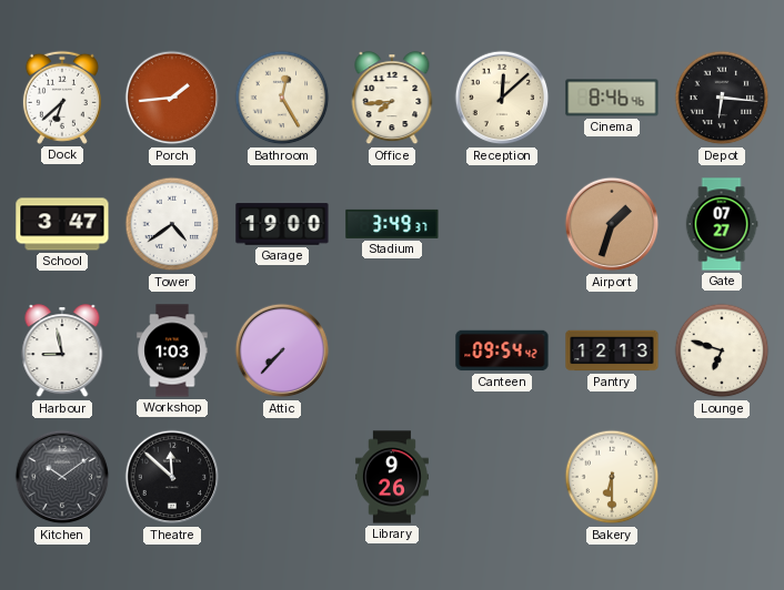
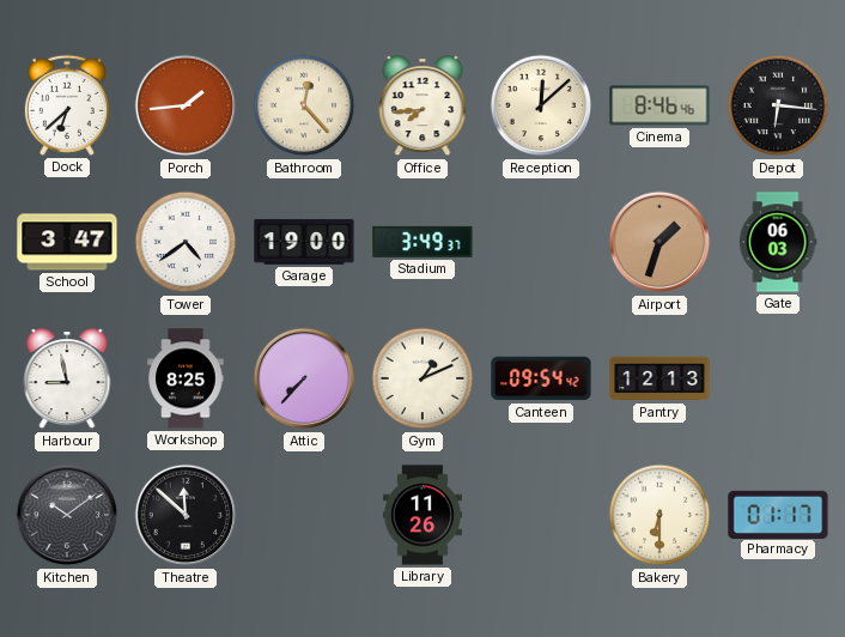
Bathroom: 12:25 -> 12:23
Gate: 07:27 -> 06:03
Workshop: 1:03 -> 8:25
Gym: none -> 1:11
Lounge: 6:48 -> none
Library: 9:26 -> 11:26
Pharmacy: none -> 01:17
